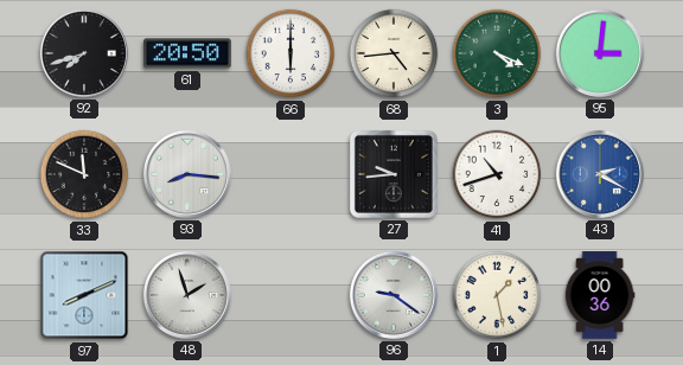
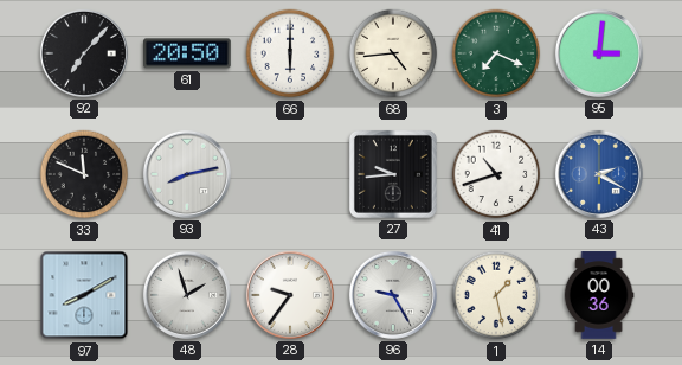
92: 7:42 -> 7:07
3: 4:19 -> 7:19
93: 8:16 -> 8:13
97: 8:11 -> 8:10
28: none -> 9:36
96: 9:21 -> 9:25
